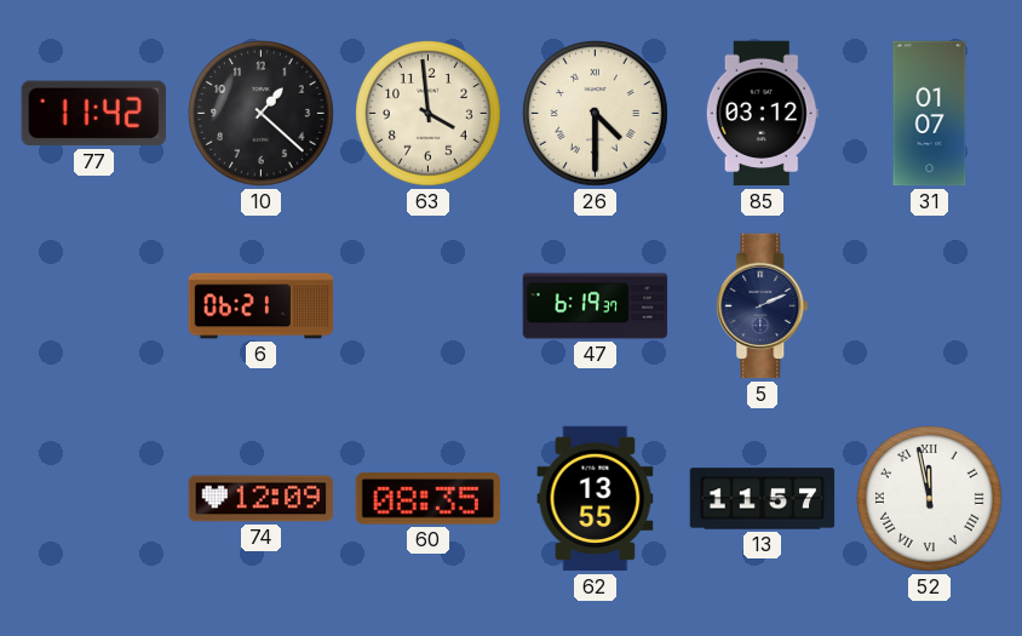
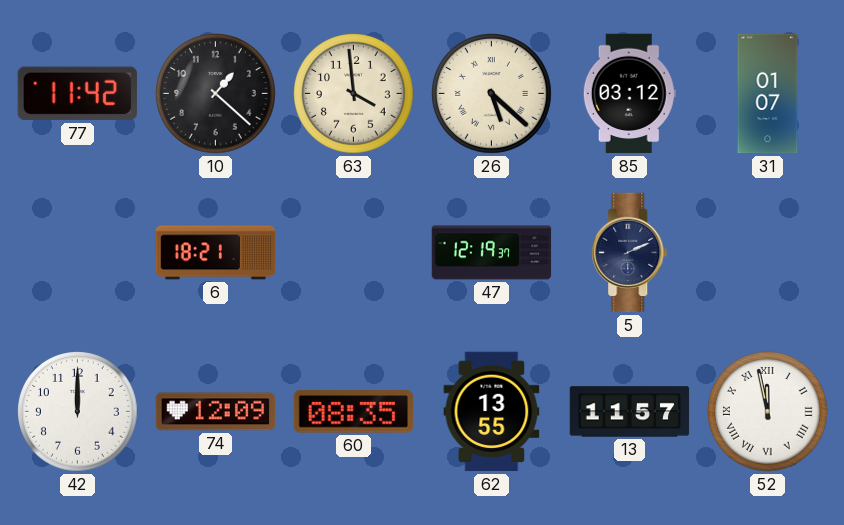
26: 4:30 -> 5:22
6: 06:21 -> 18:21
47: 6:19 -> 12:19
42: none -> 12:00
